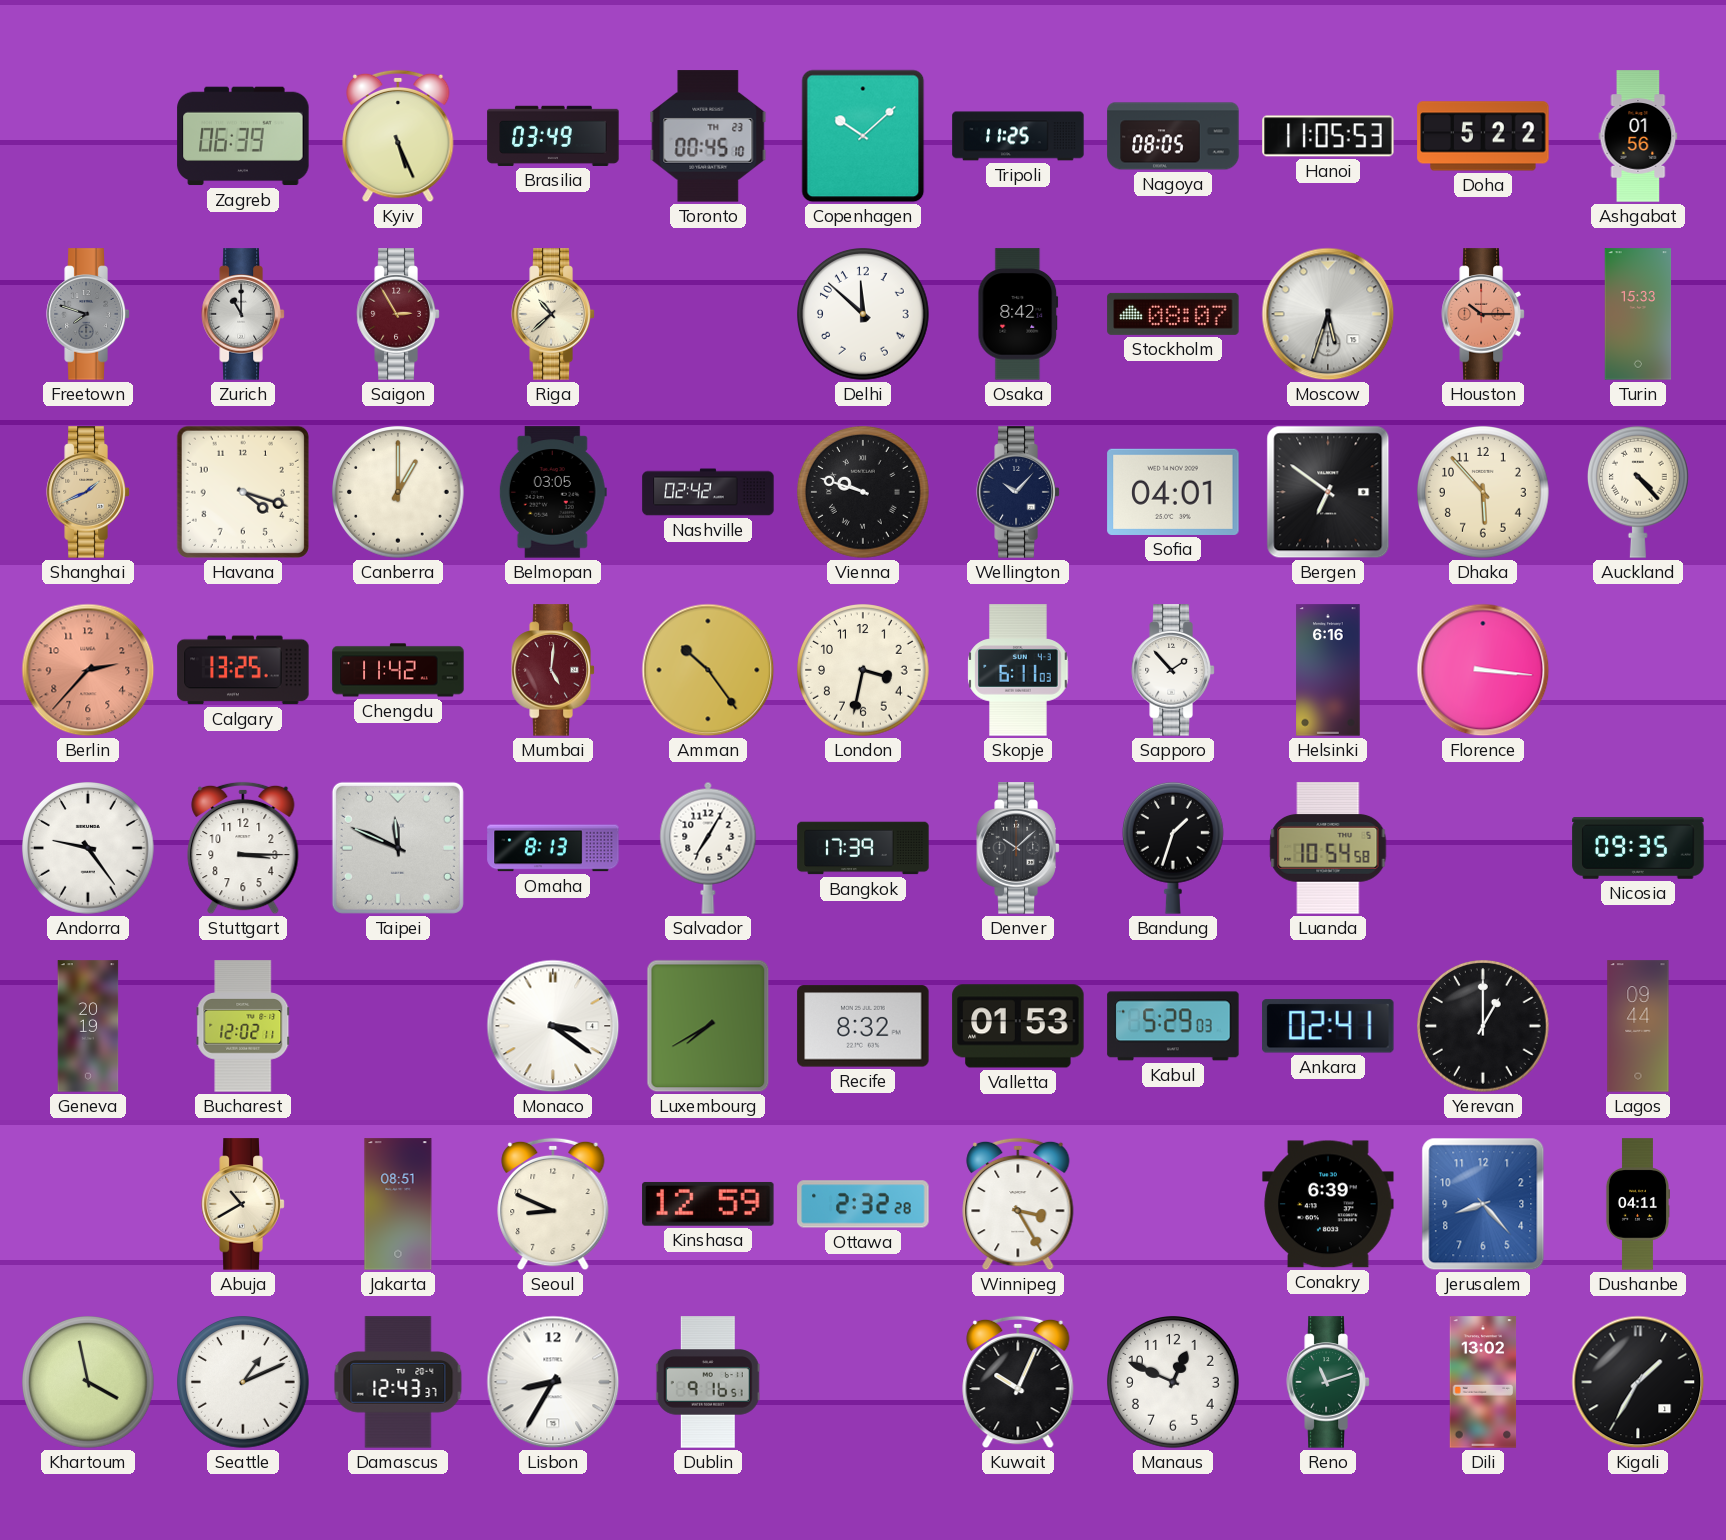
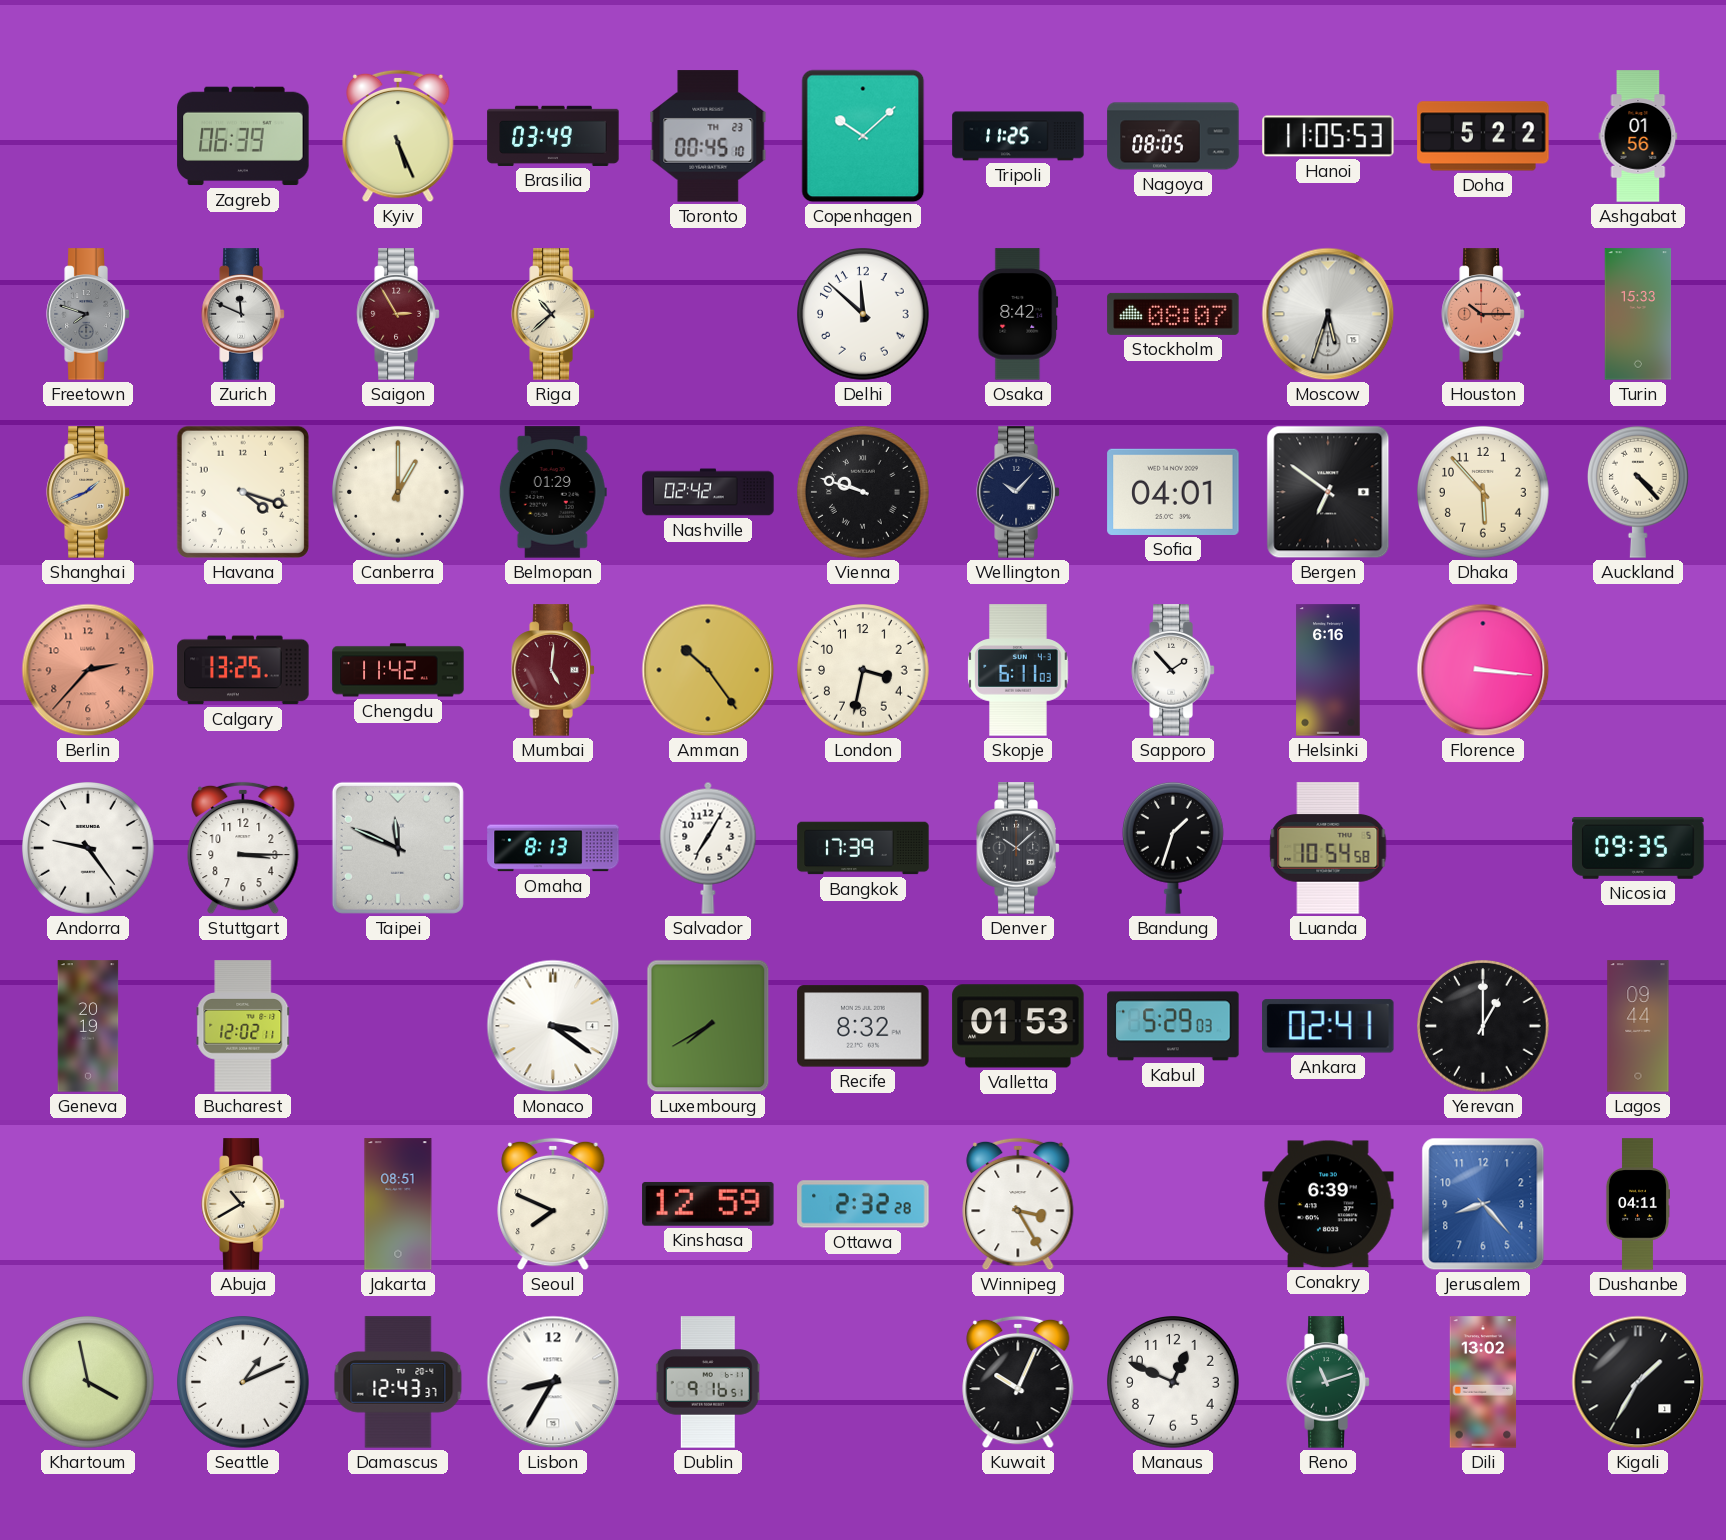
Zurich: 11:00 -> 11:49
Belmopan: 03:05 -> 01:29
Seoul: 8:49 -> 7:49
